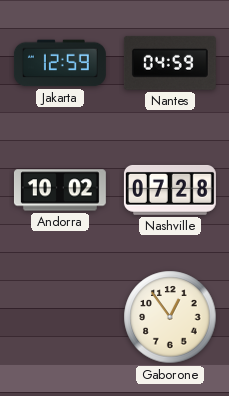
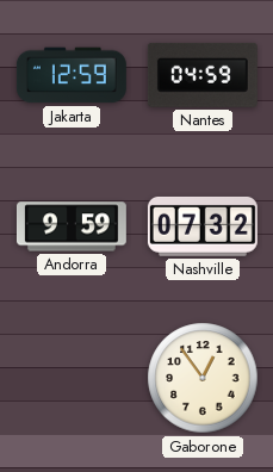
Andorra: 10:02 -> 9:59
Nashville: 07:28 -> 07:32
